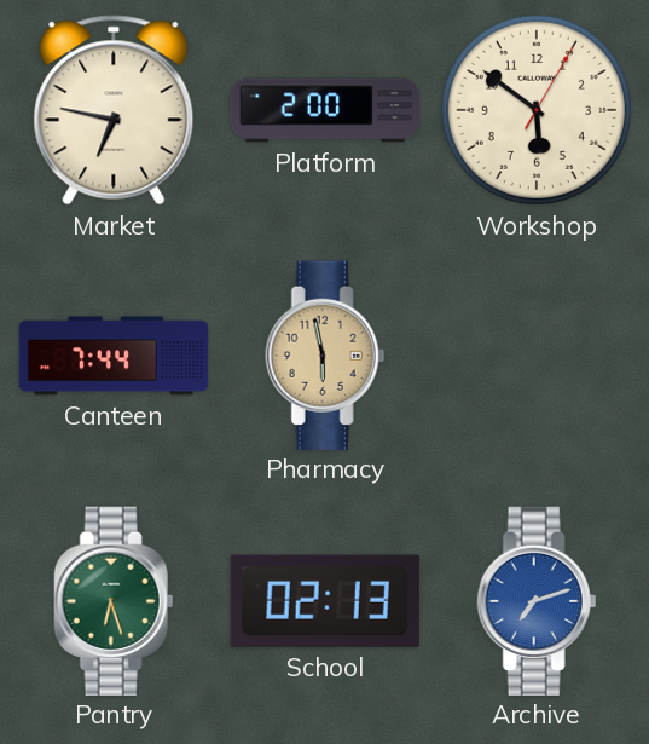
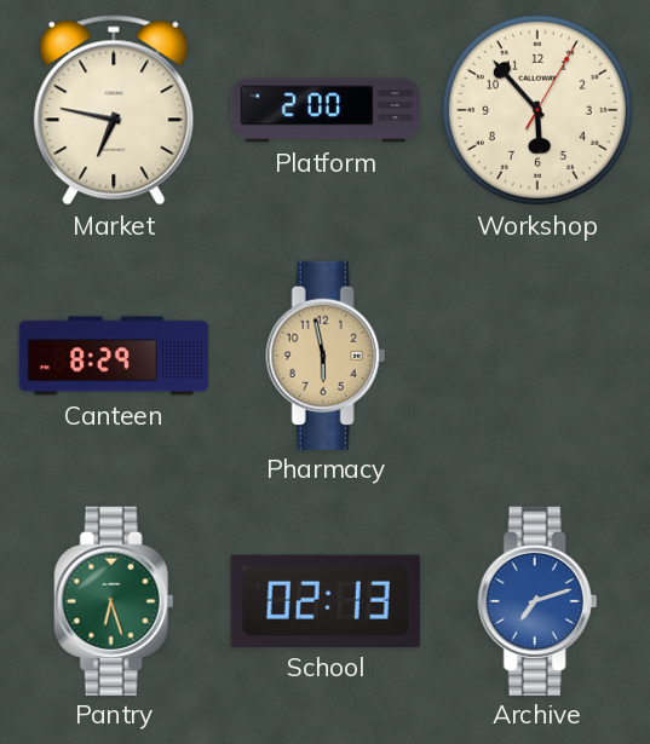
Workshop: 5:51 -> 5:53
Canteen: 7:44 -> 8:29
